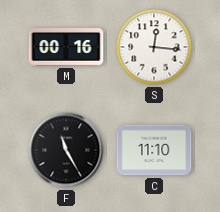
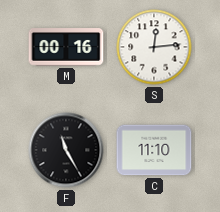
S: 12:16 -> 12:14
